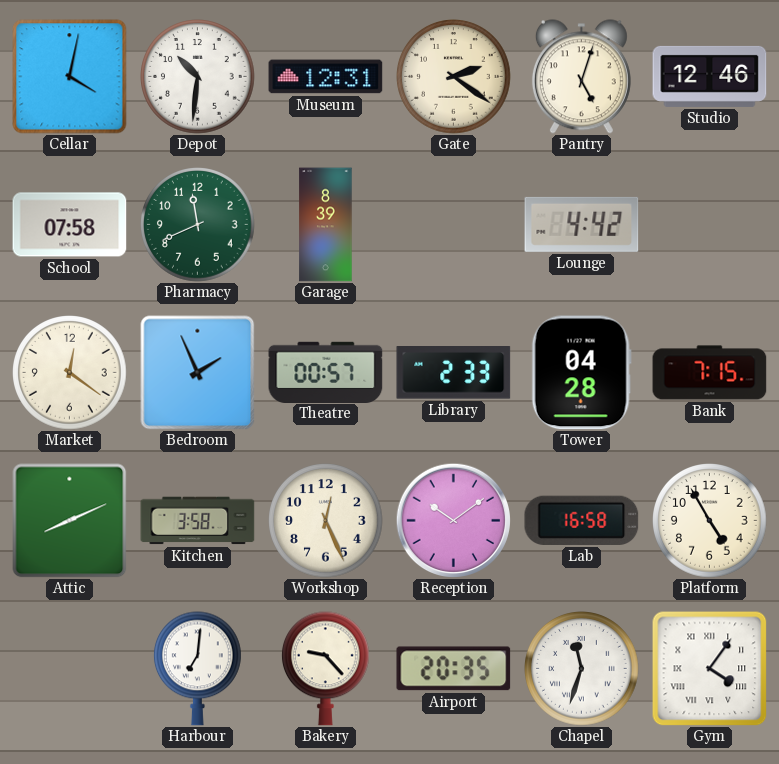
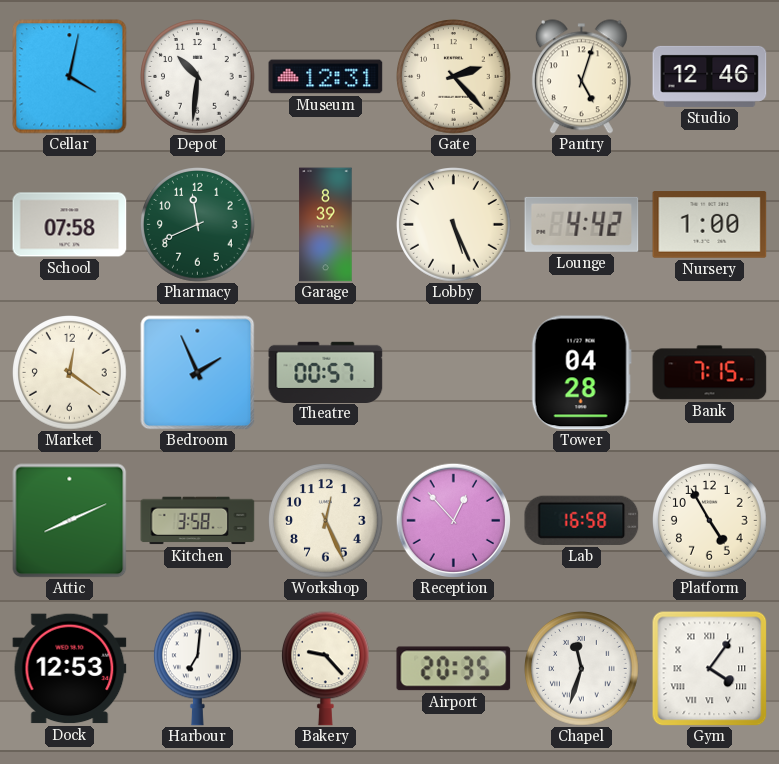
Gate: 2:21 -> 2:23
Lobby: none -> 5:26
Nursery: none -> 1:00
Library: 2:33 -> none
Reception: 10:09 -> 12:53
Dock: none -> 12:53
